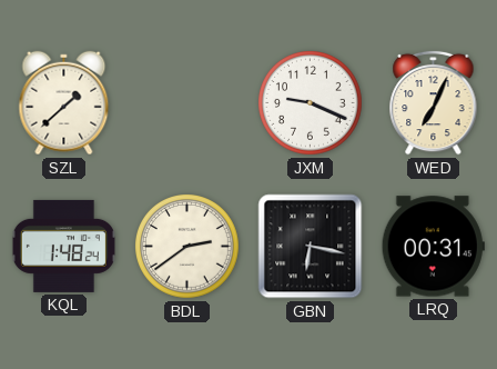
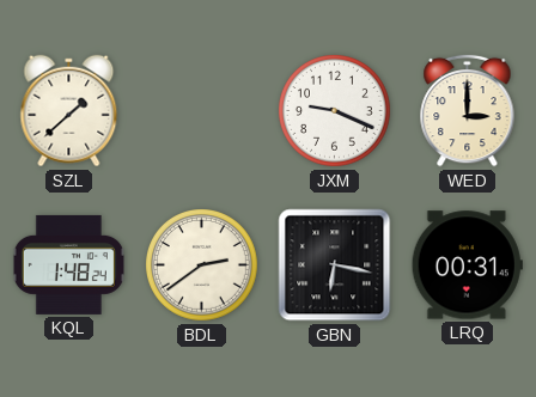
WED: 7:04 -> 3:00
